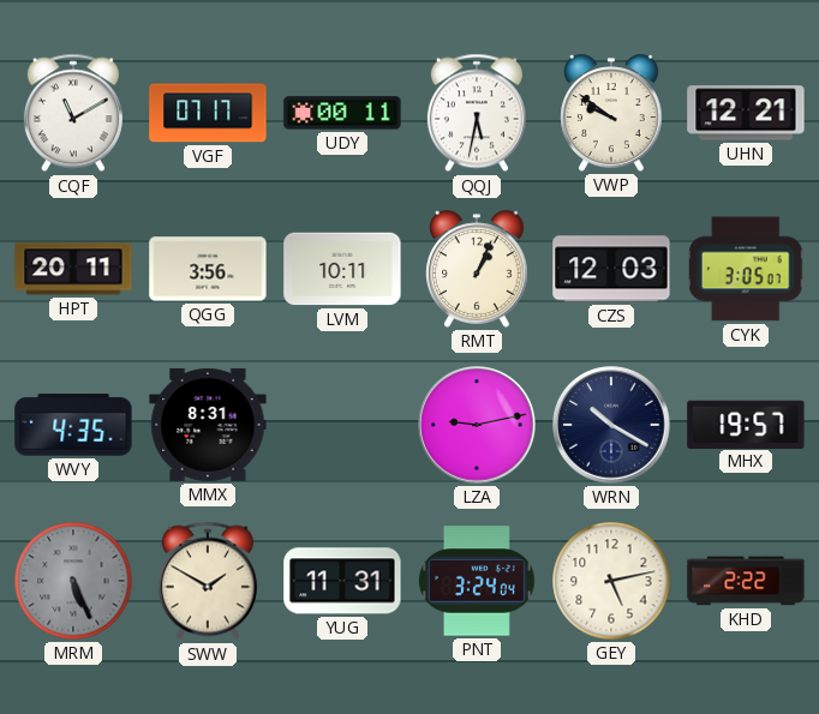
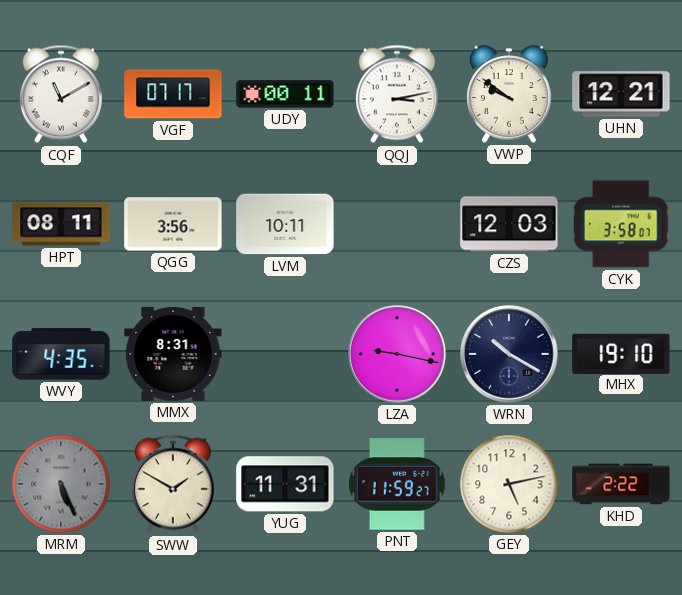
QQJ: 5:32 -> 3:13
HPT: 20:11 -> 08:11
RMT: 1:04 -> none
CYK: 3:05 -> 3:58
LZA: 9:13 -> 9:17
MHX: 19:57 -> 19:10
PNT: 3:24 -> 11:59
